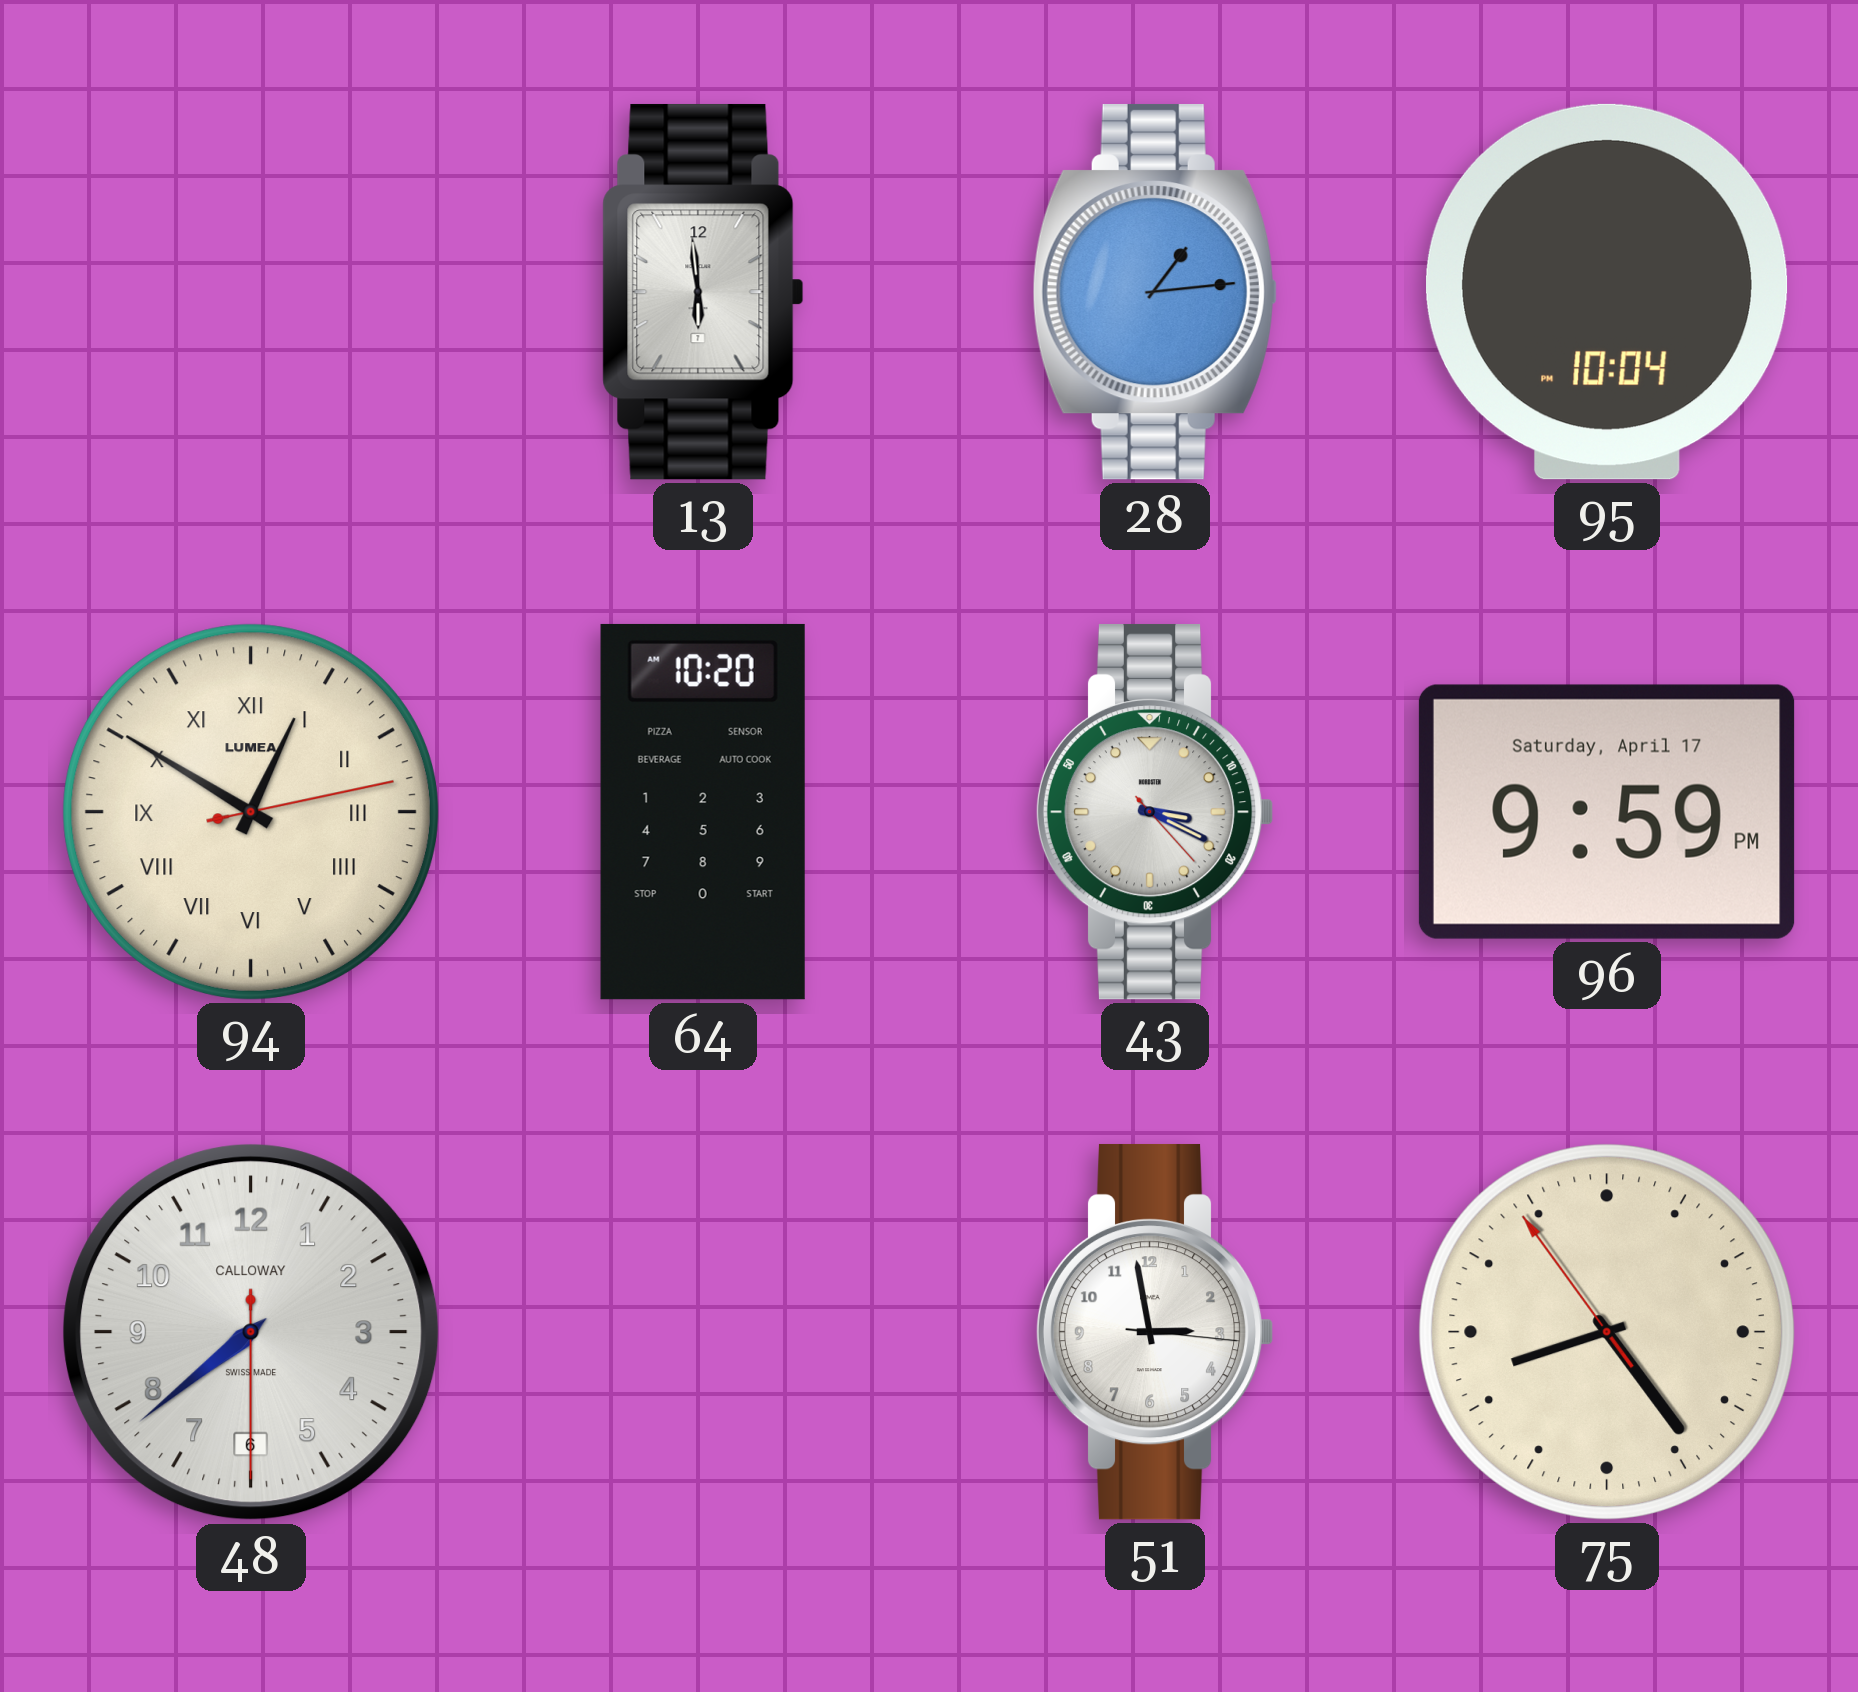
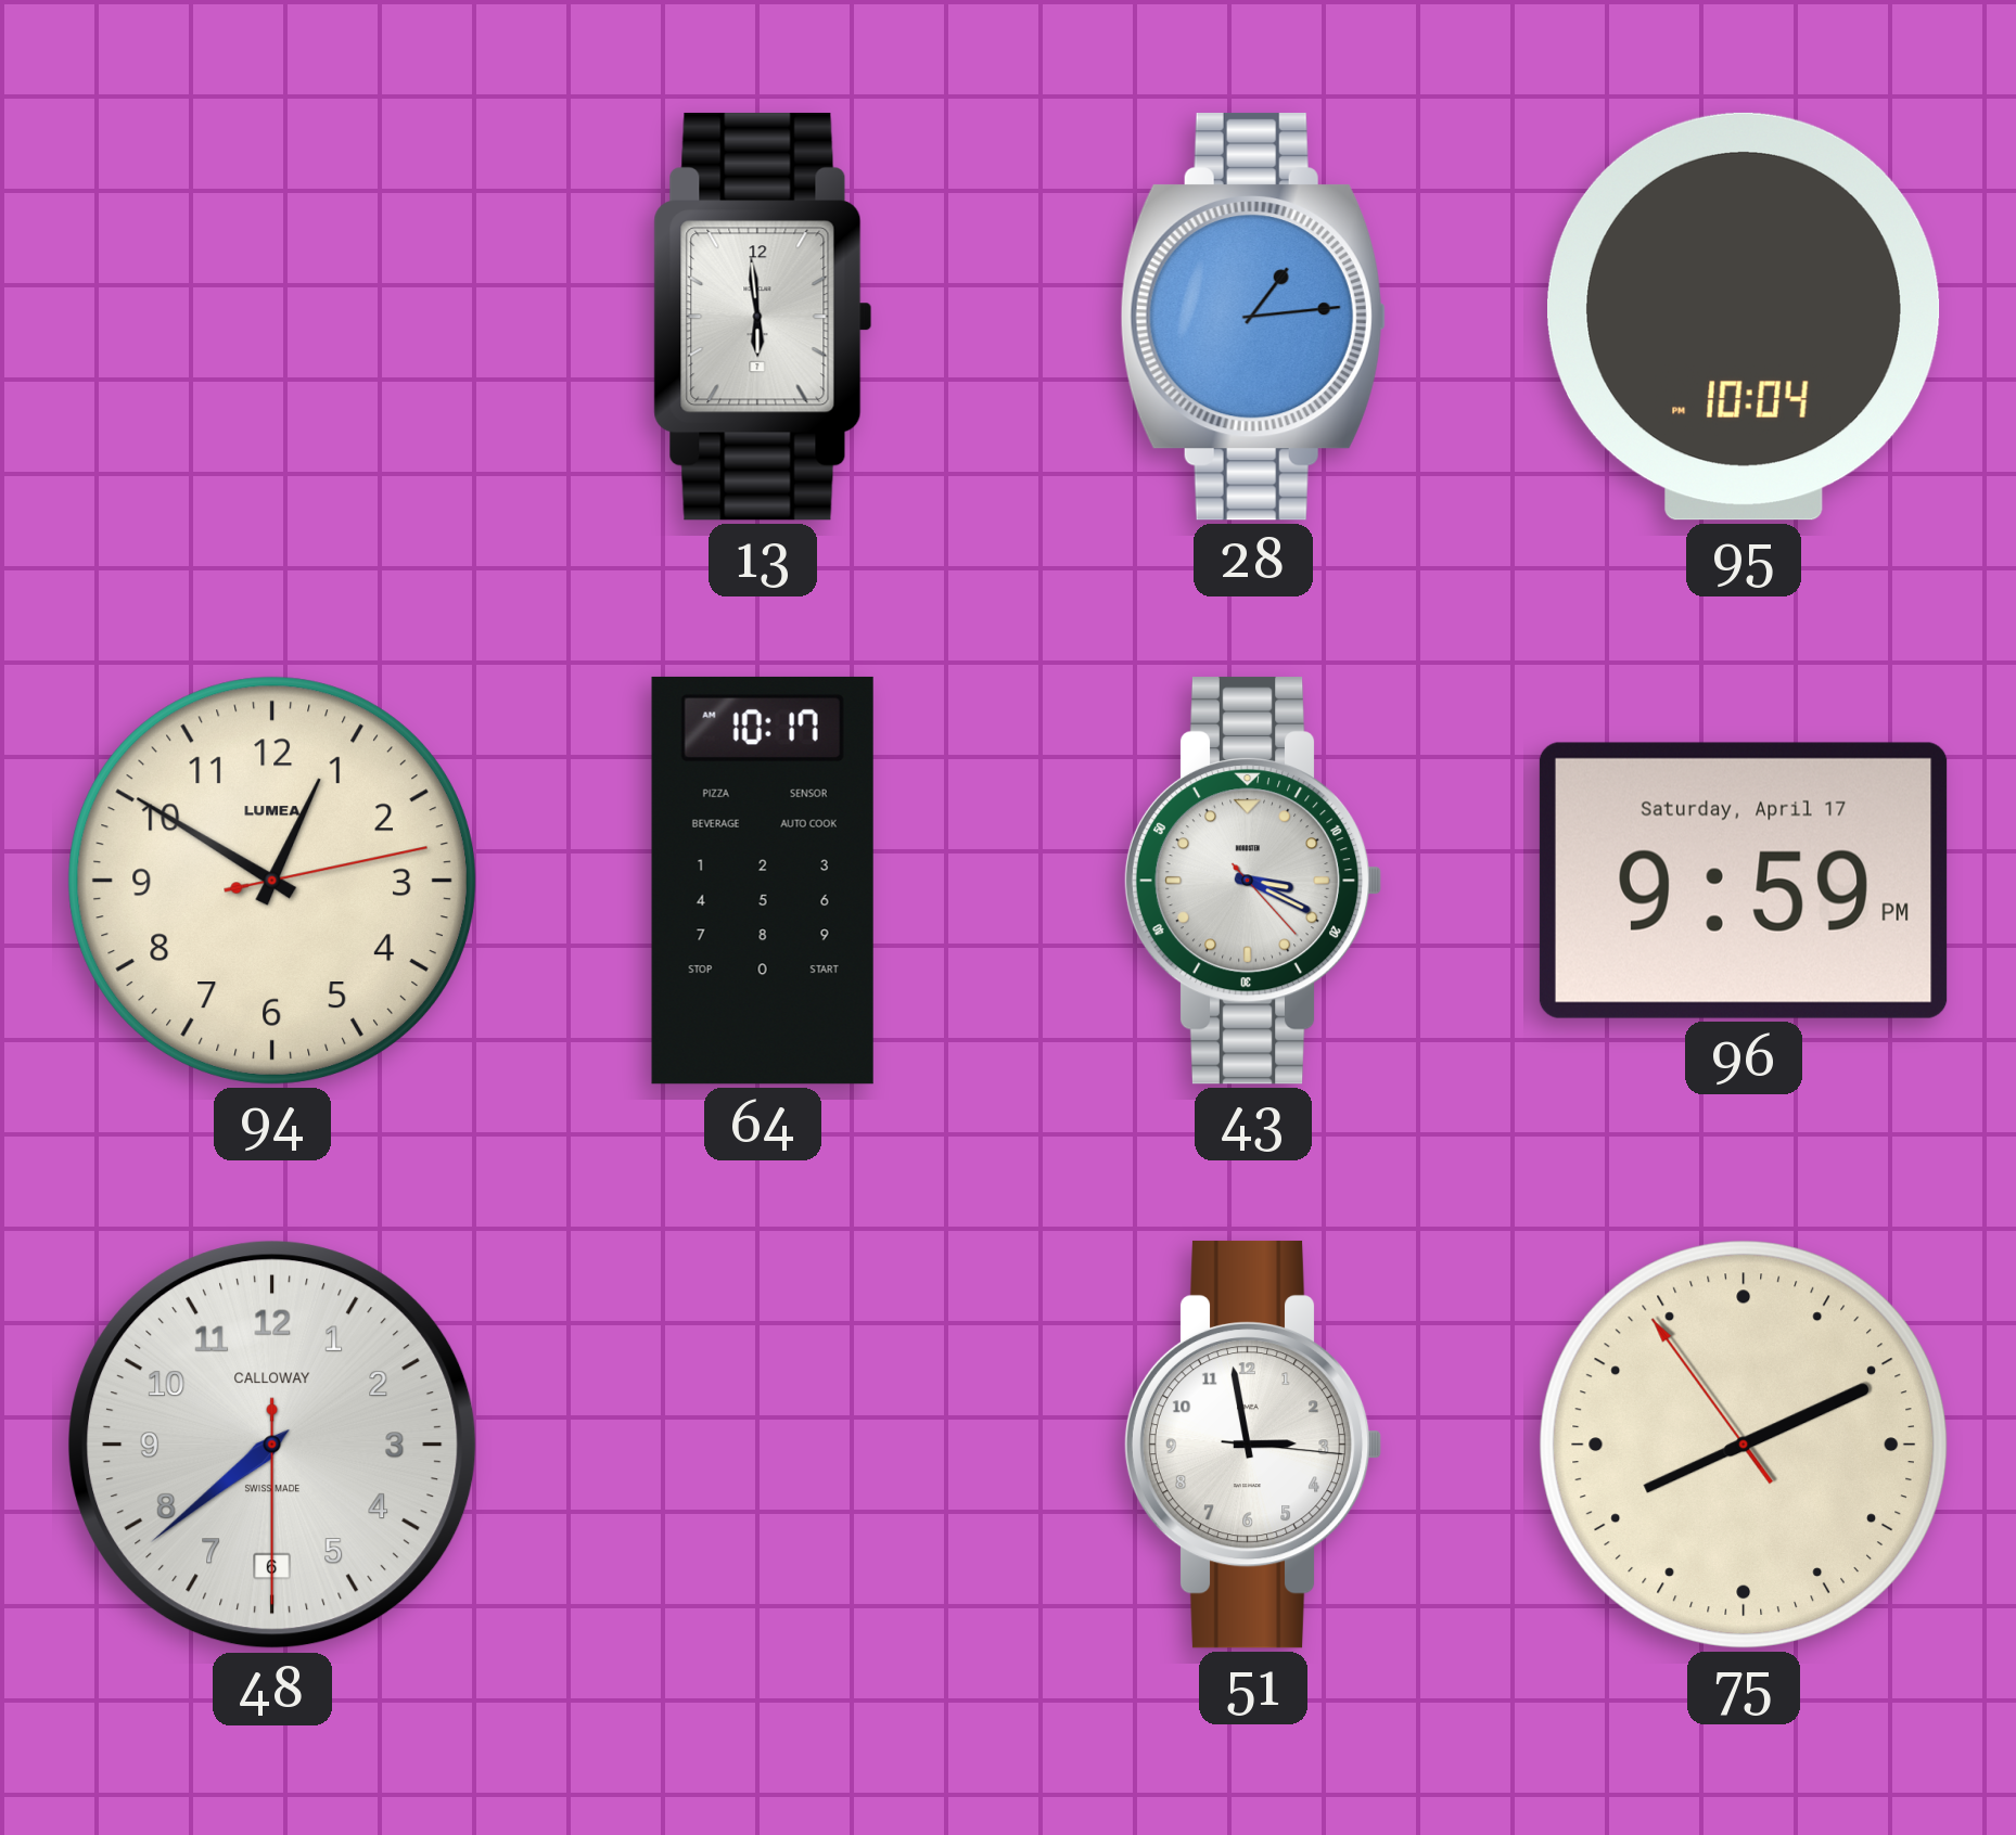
94 numerals: Roman -> Arabic
64: 10:20 -> 10:17
75: 8:23 -> 8:10
